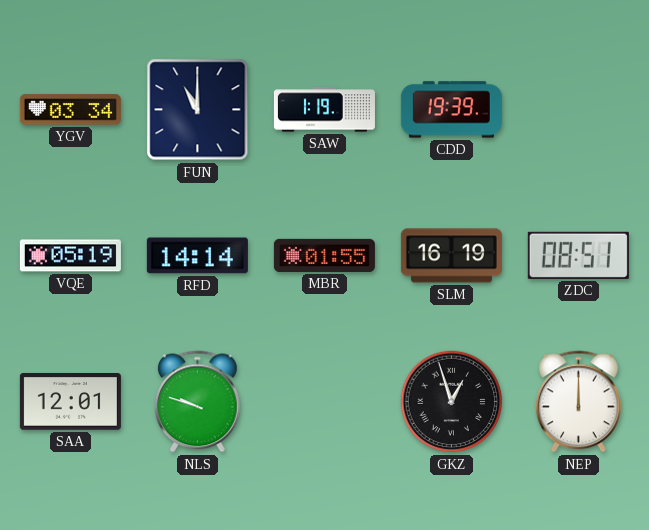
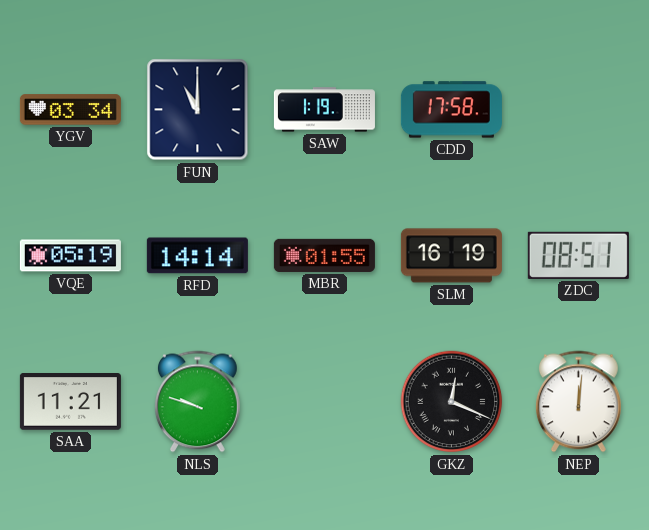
CDD: 19:39 -> 17:58
SAA: 12:01 -> 11:21
GKZ: 12:57 -> 12:19
NEP: 12:00 -> 12:01
